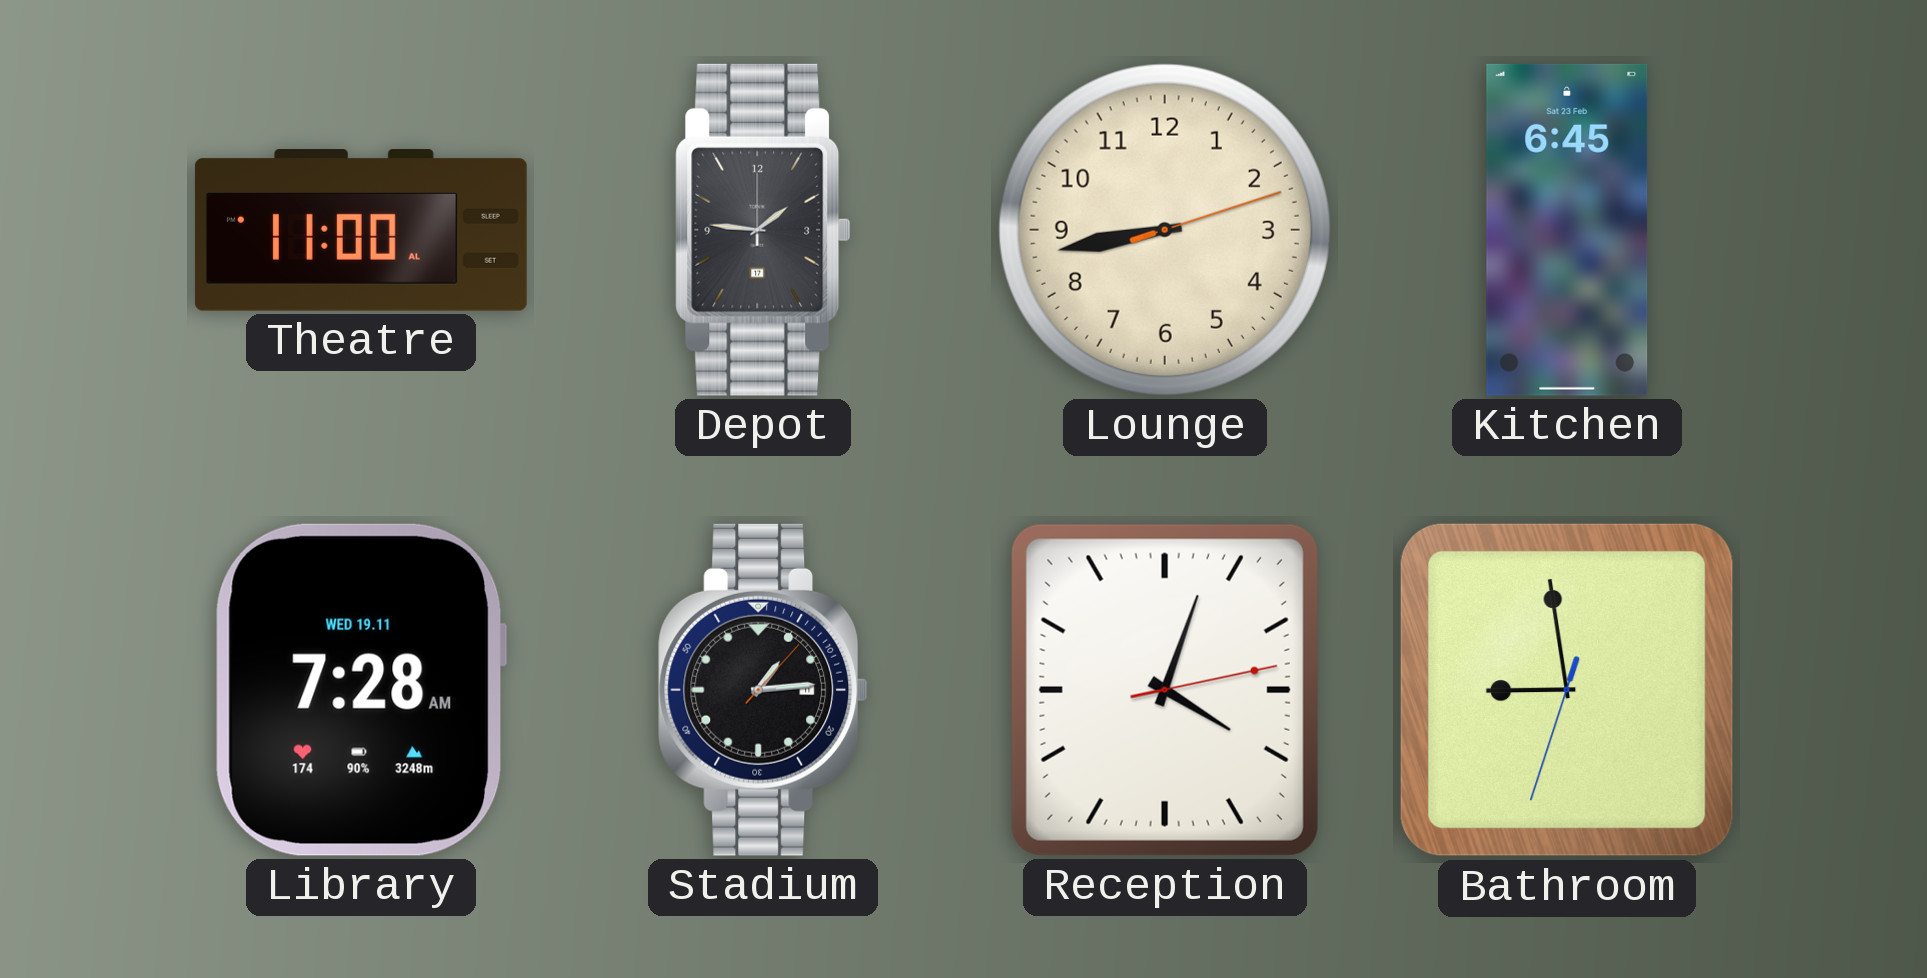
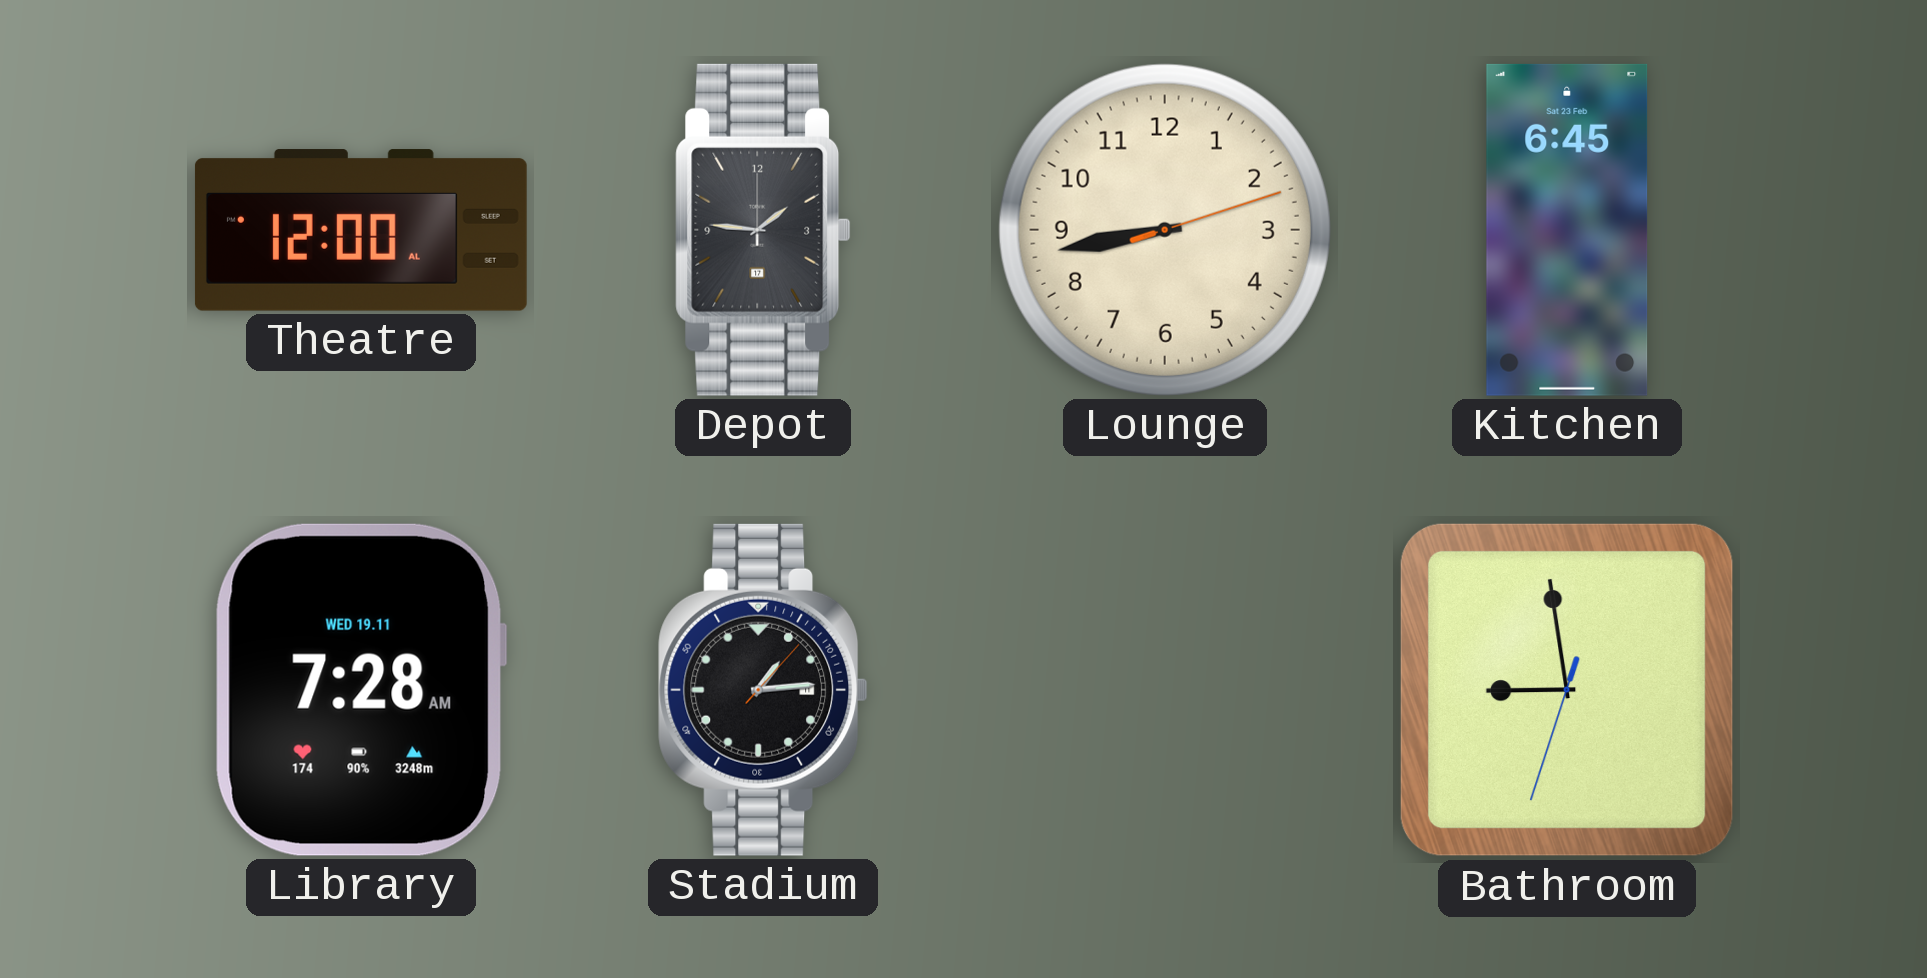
Theatre: 11:00 -> 12:00
Reception: 4:03 -> none
